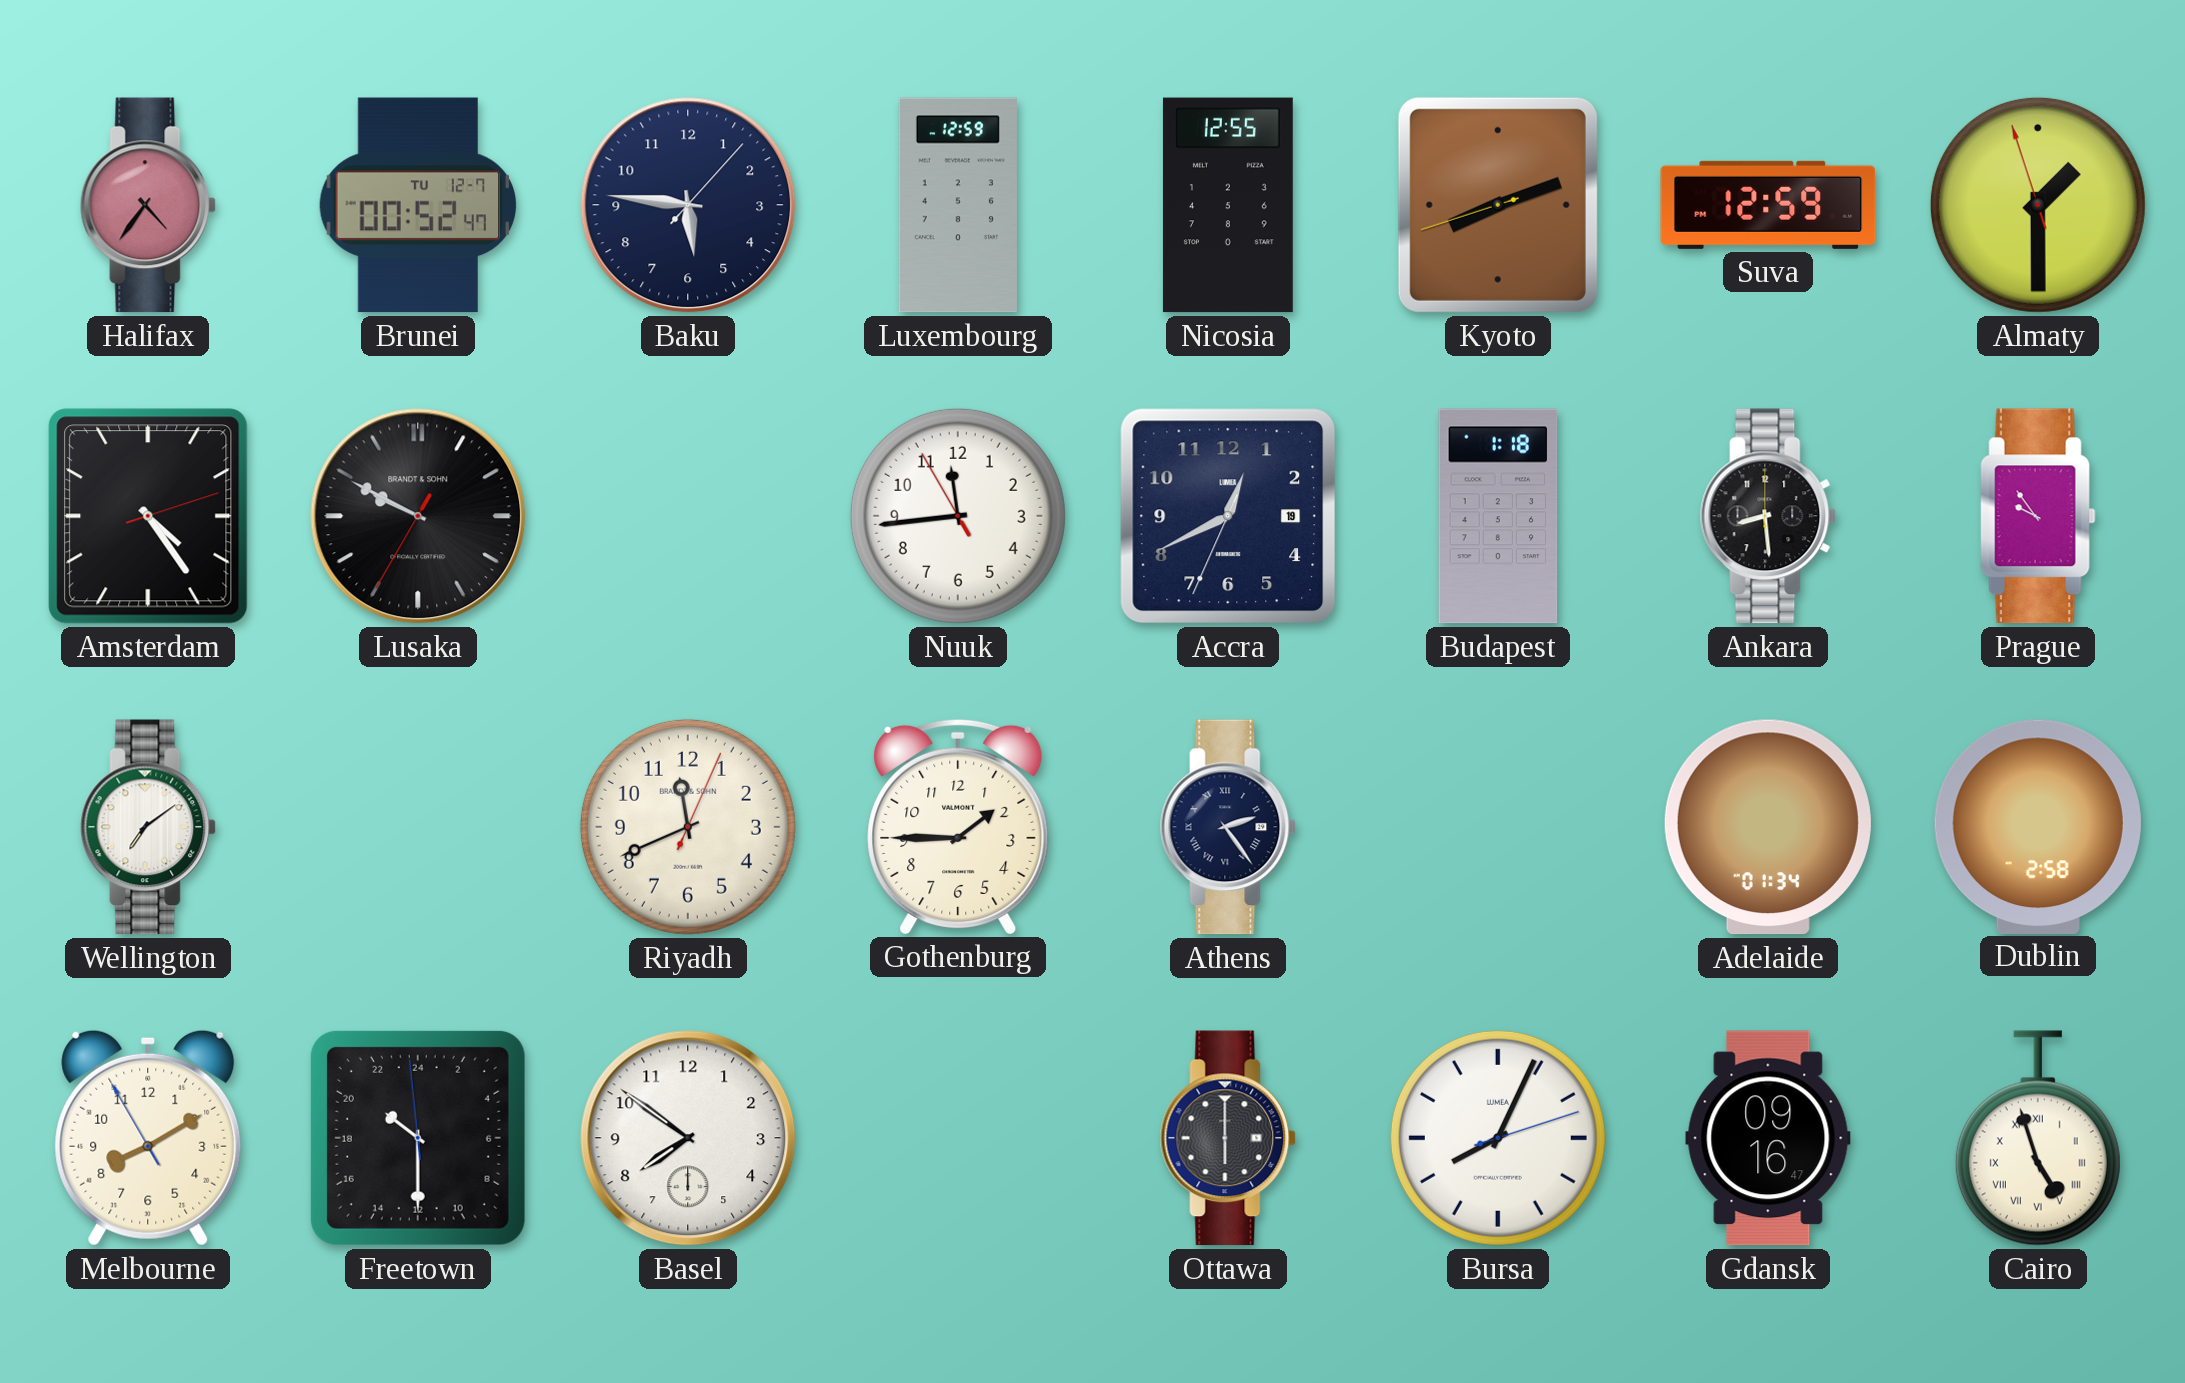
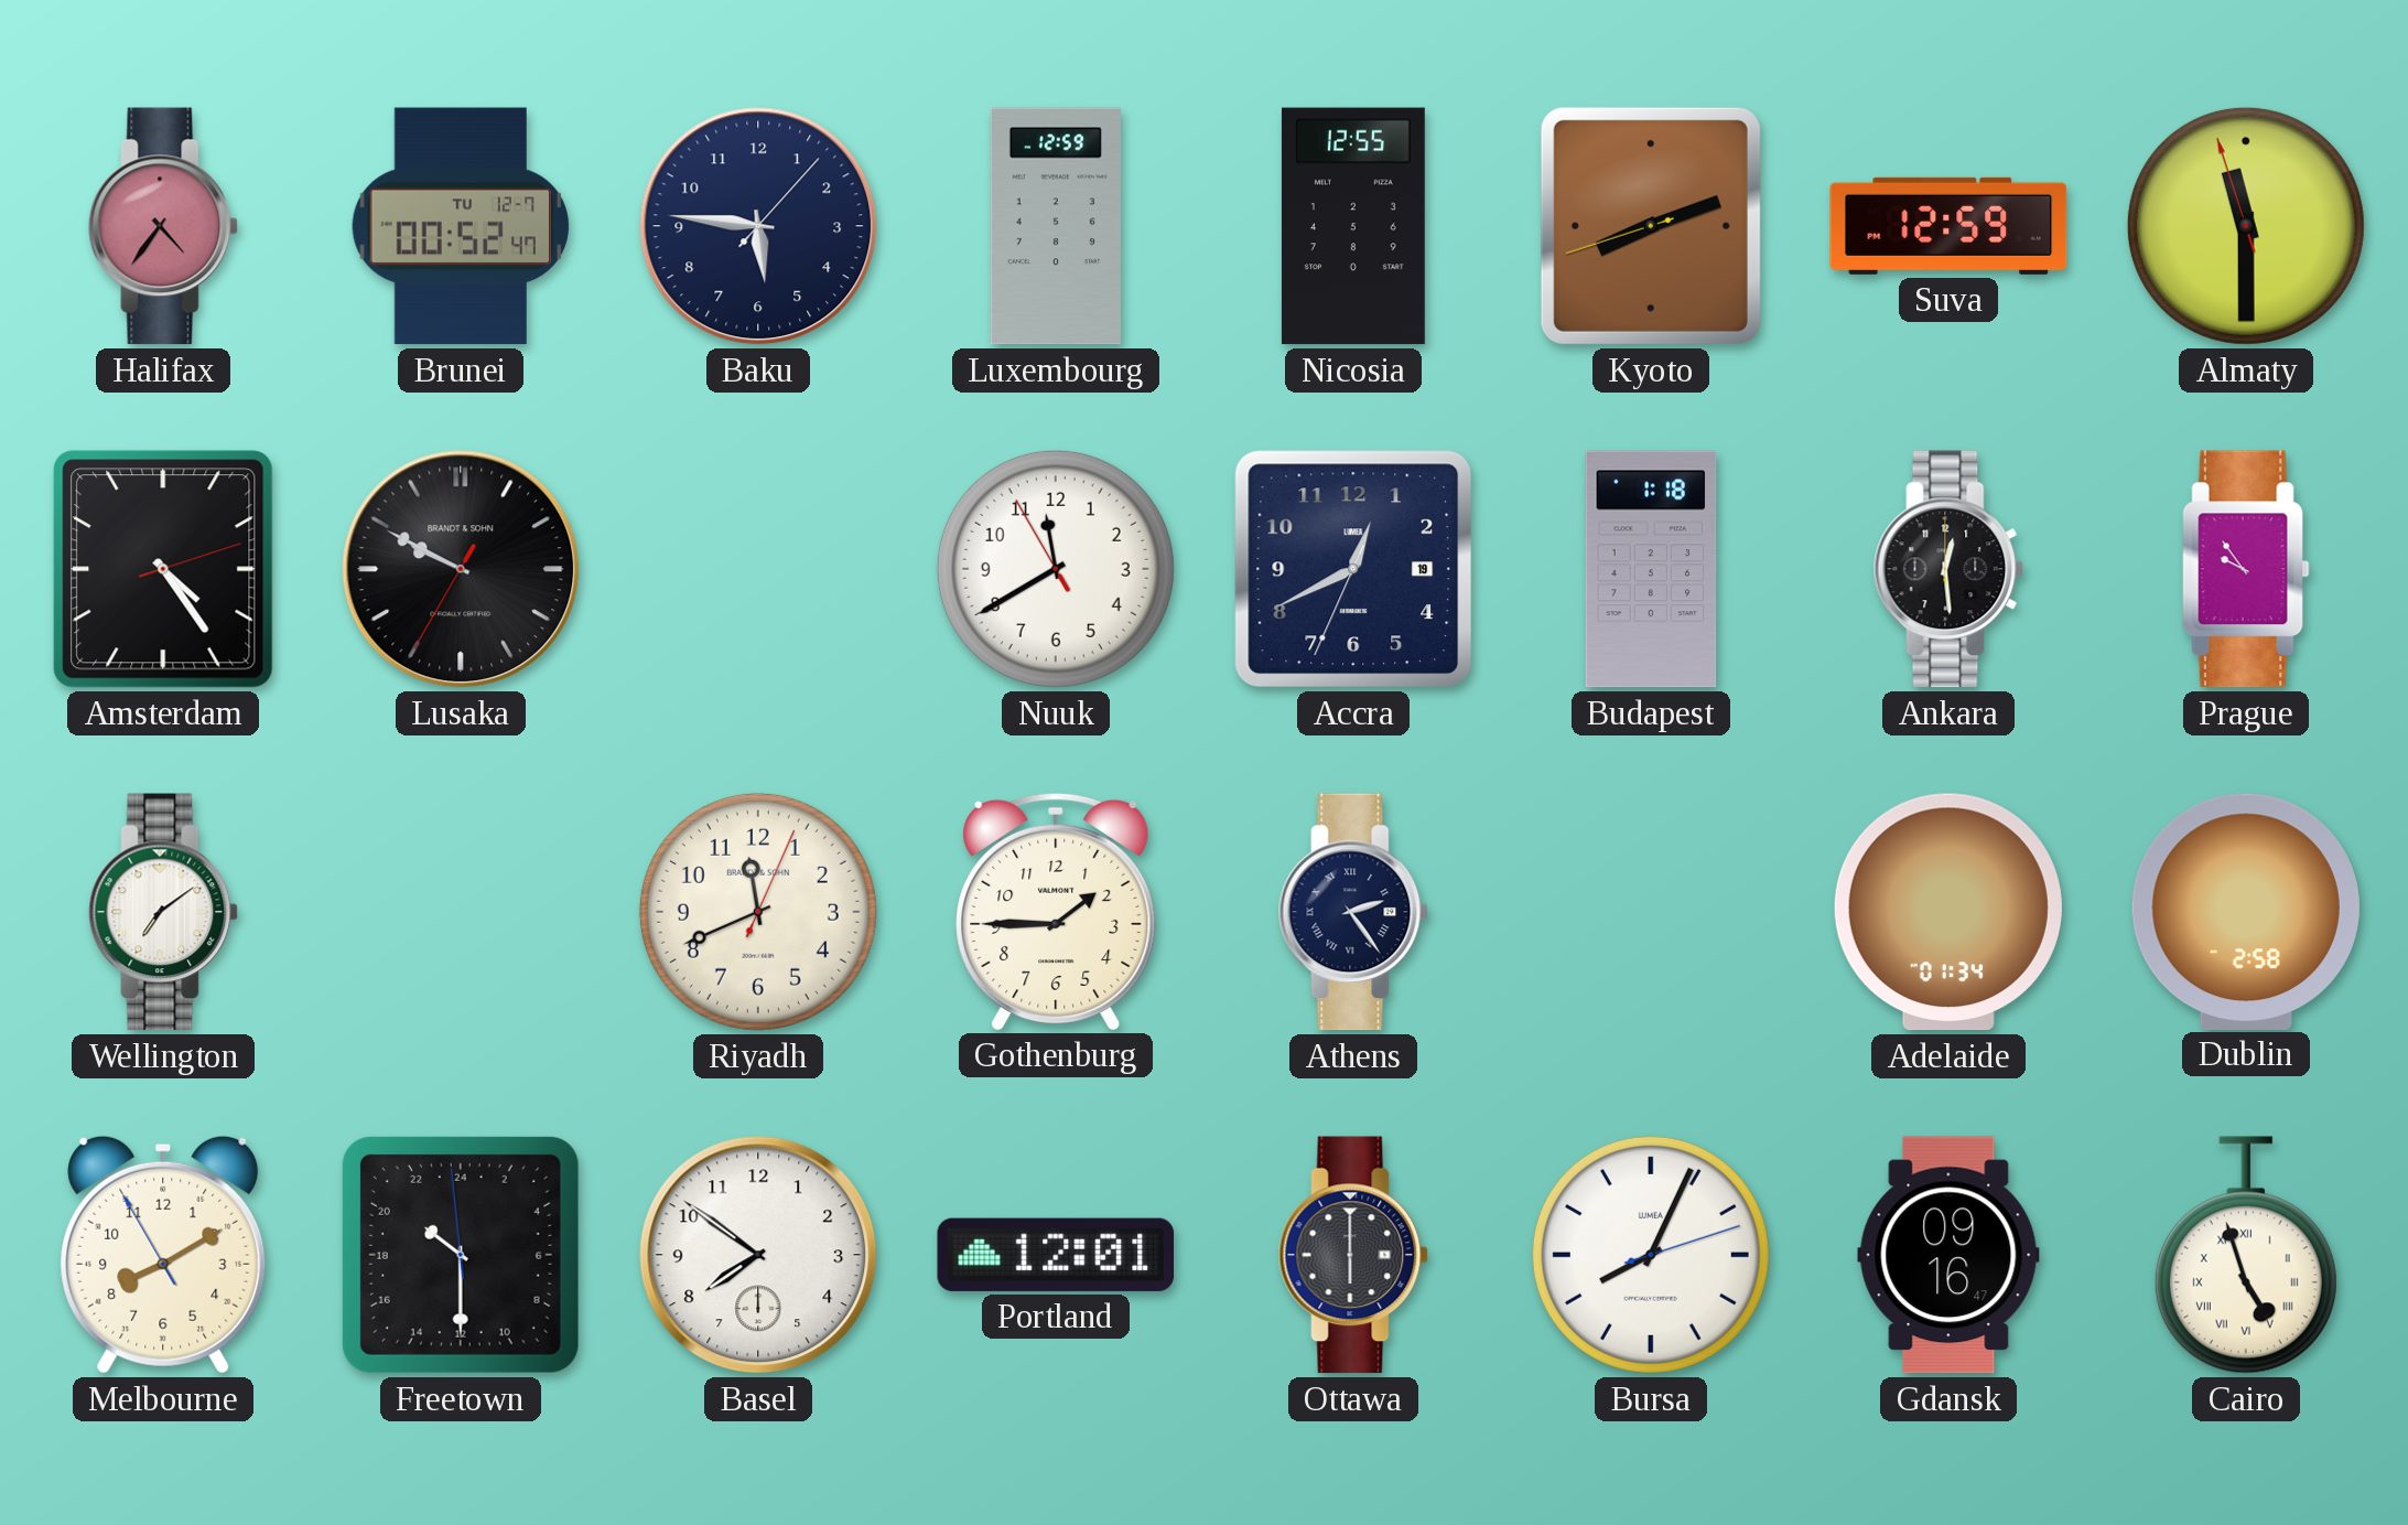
Almaty: 1:29 -> 11:29
Nuuk: 11:43 -> 11:39
Ankara: 8:29 -> 12:29
Portland: none -> 12:01
